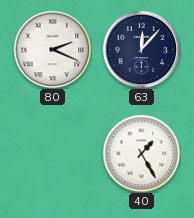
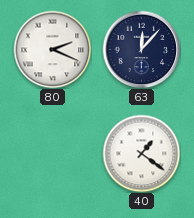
40: 1:25 -> 1:21
